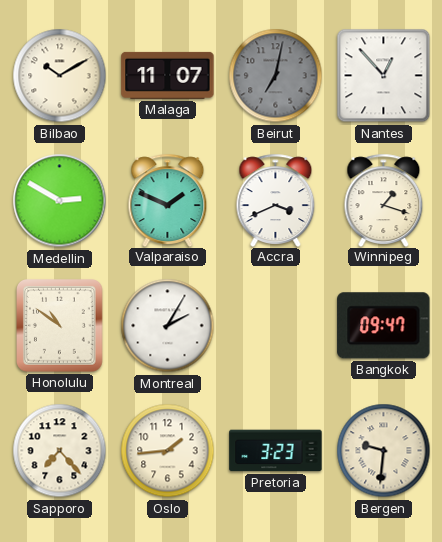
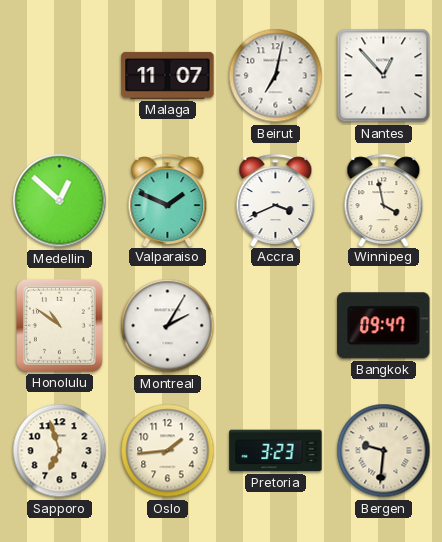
Bilbao: 10:10 -> none
Beirut dial: grey -> white
Medellin: 2:50 -> 12:52
Winnipeg: 1:18 -> 3:58
Sapporo: 7:23 -> 6:57
